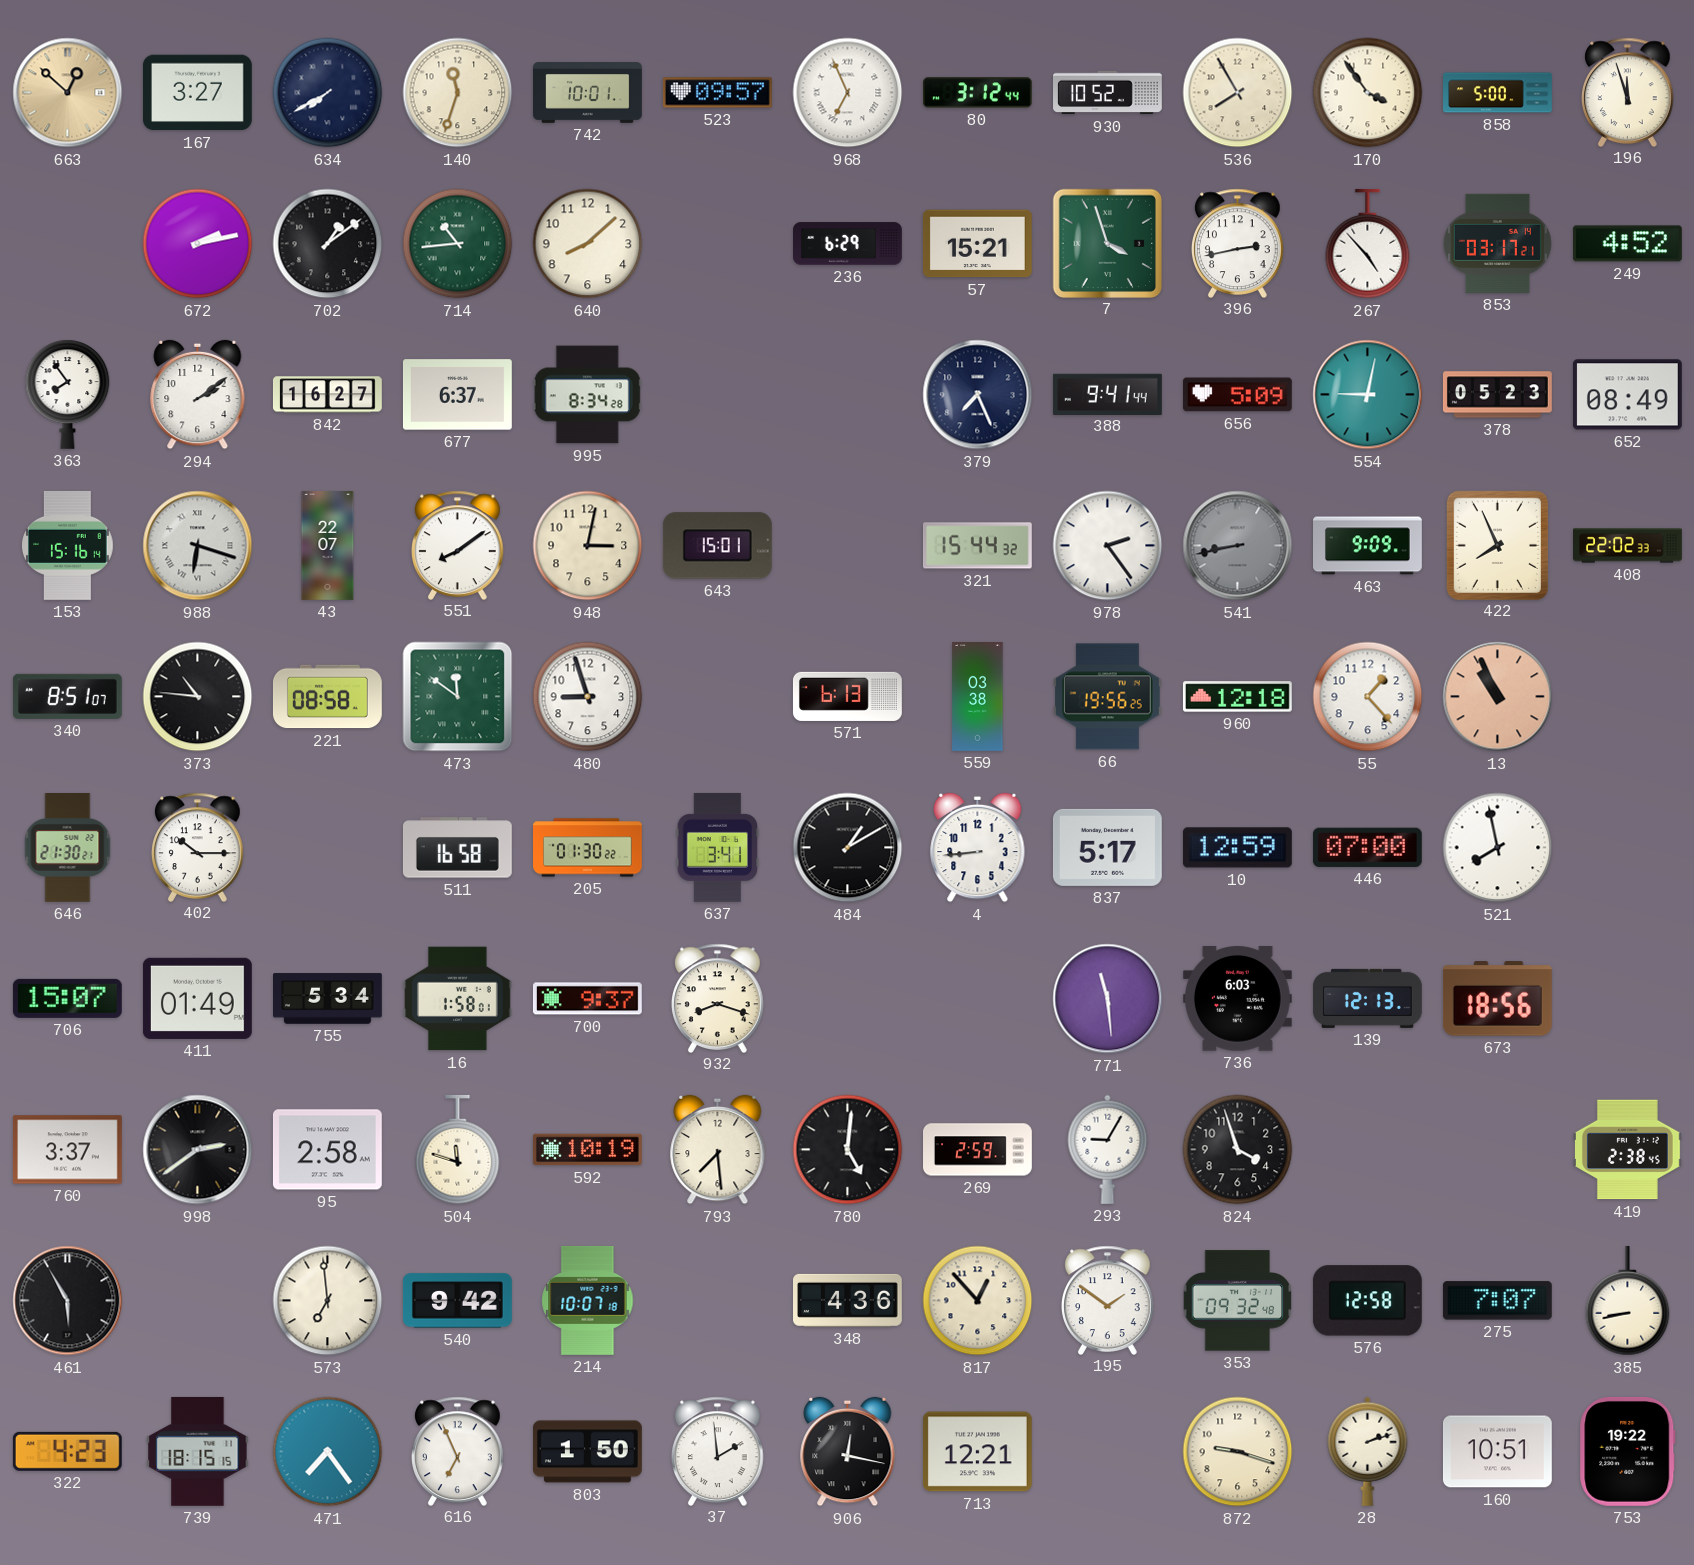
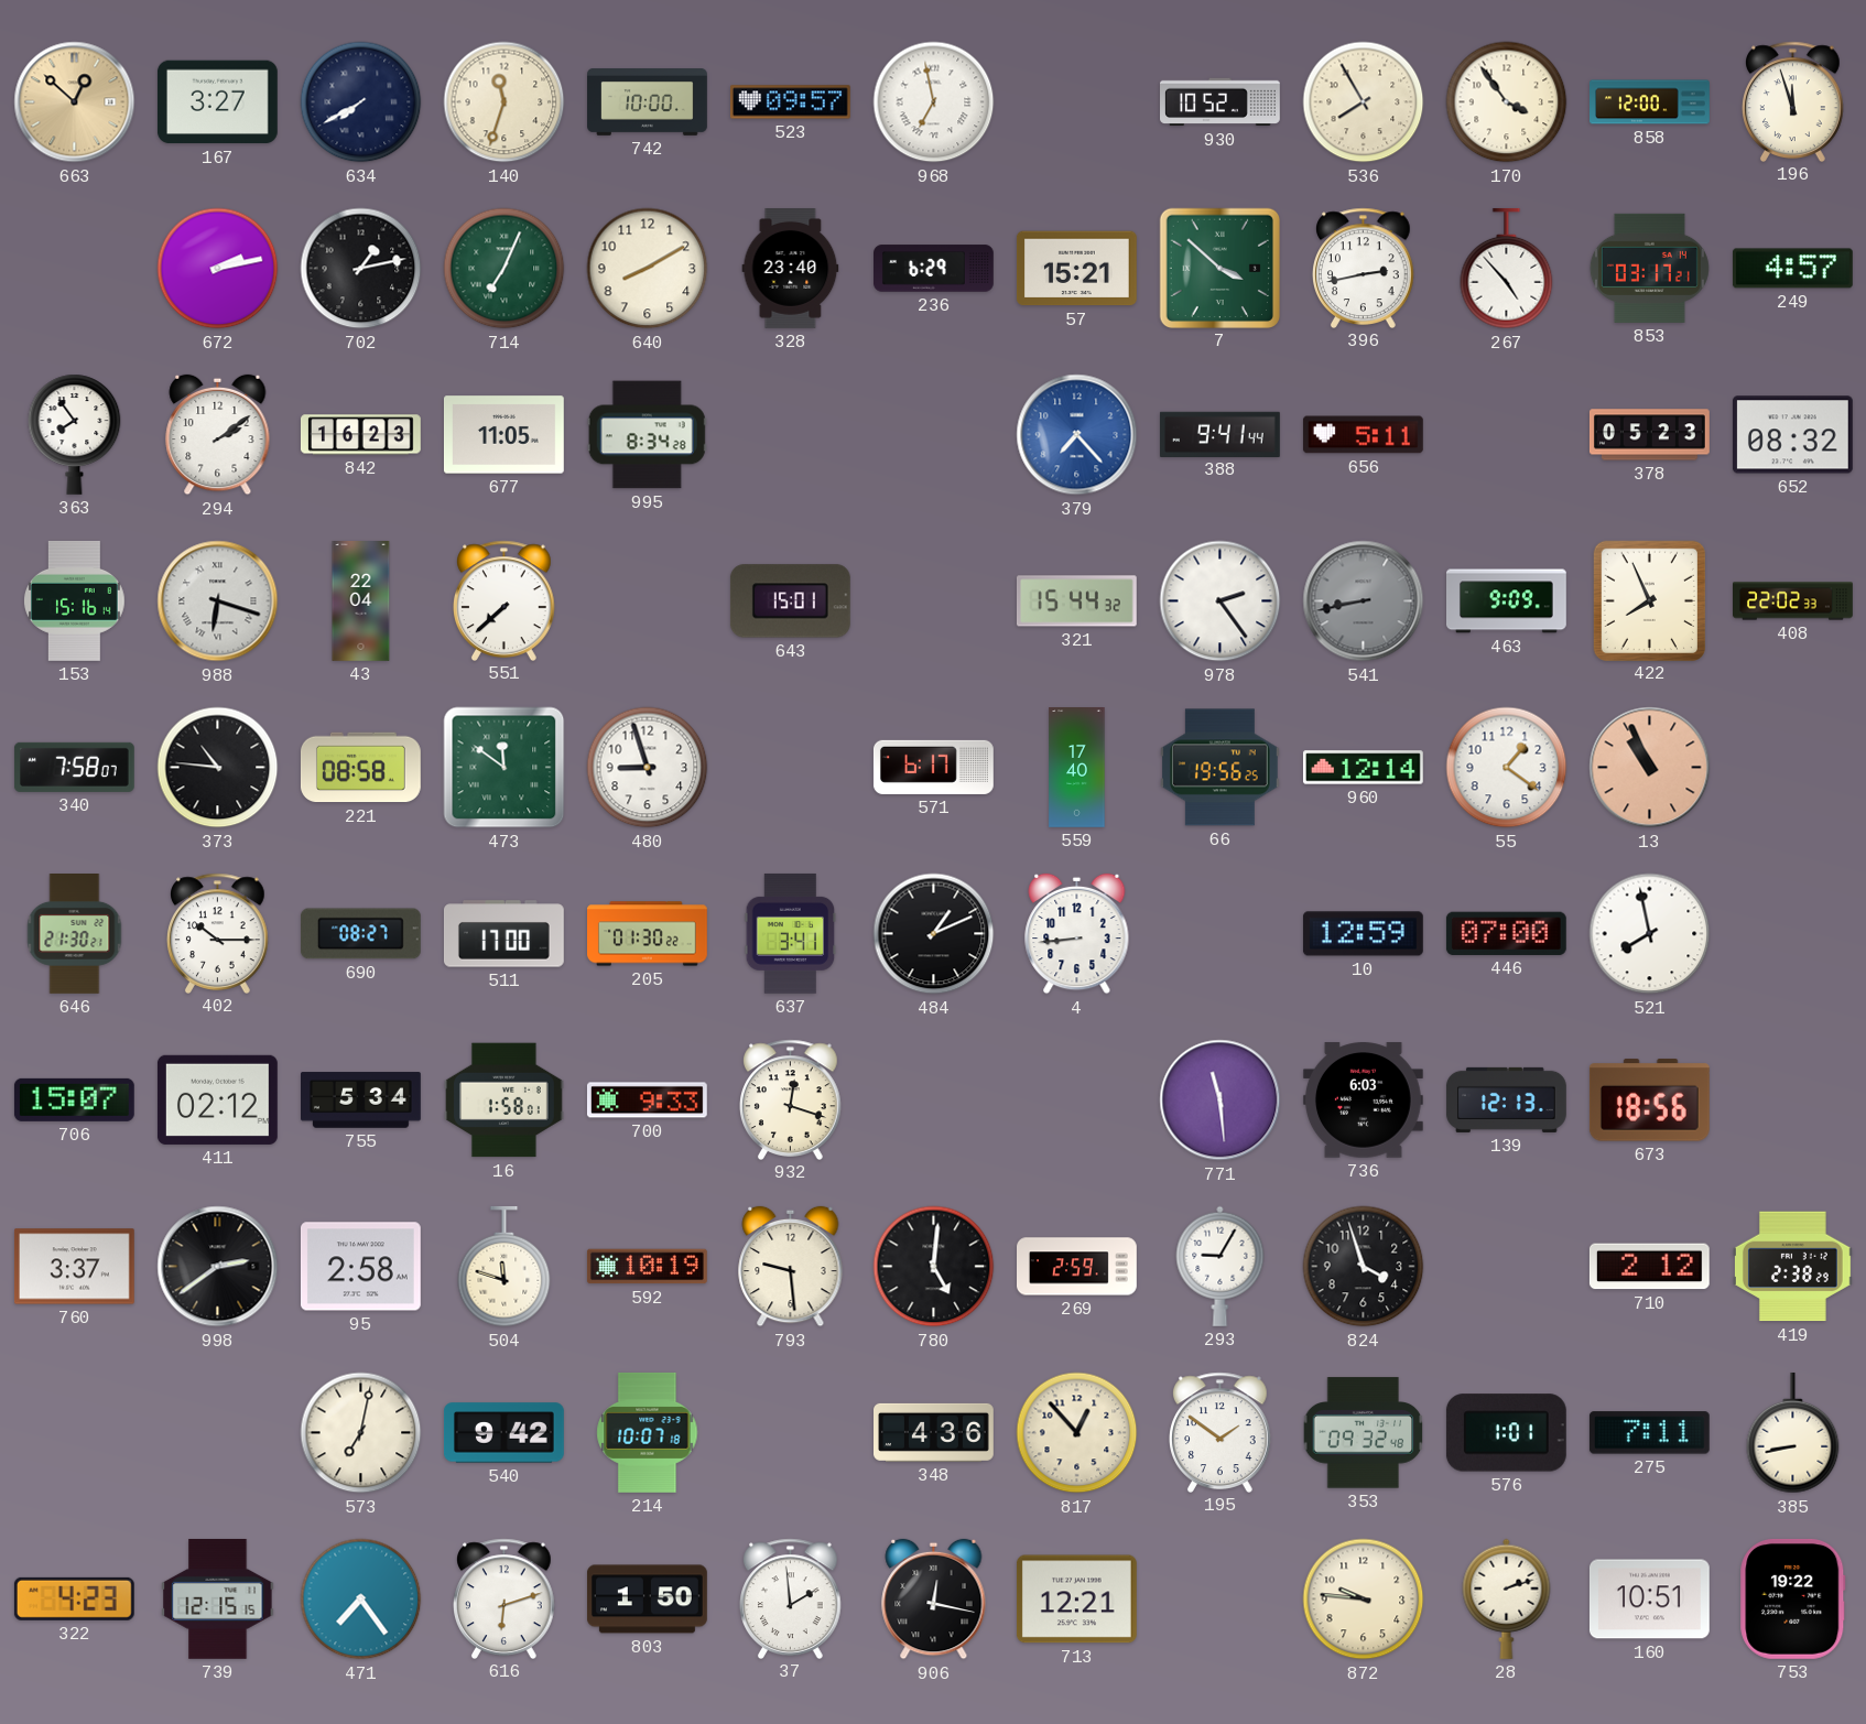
742: 10:01 -> 10:00
968: 6:56 -> 6:58
80: 3:12 -> none
858: 5:00 -> 12:00
702: 1:09 -> 1:13
714: 10:44 -> 7:04
640: 8:08 -> 8:10
328: none -> 23:40
7: 3:57 -> 3:52
249: 4:52 -> 4:57
842: 16:27 -> 16:23
677: 6:37 -> 11:05
379: 7:26 -> 7:23
379 dial: navy -> blue
656: 5:09 -> 5:11
554: 9:02 -> none
652: 08:49 -> 08:32
43: 22:07 -> 22:04
551: 8:09 -> 7:38
948: 3:02 -> none
340: 8:51 -> 7:58
571: 6:13 -> 6:17
559: 03:38 -> 17:40
960: 12:18 -> 12:14
55: 1:23 -> 1:21
690: none -> 08:27
511: 16:58 -> 17:00
484: 1:10 -> 1:11
837: 5:17 -> none
411: 01:49 -> 02:12
700: 9:37 -> 9:33
932: 8:18 -> 12:18
793: 7:29 -> 9:29
710: none -> 2:12
419: 2:38:45 -> 2:38:29
461: 5:55 -> none
573: 6:59 -> 7:02
576: 12:58 -> 1:01
275: 7:07 -> 7:11
739: 18:15 -> 12:15
616: 6:56 -> 6:12
872: 9:18 -> 9:46
